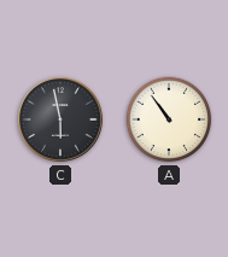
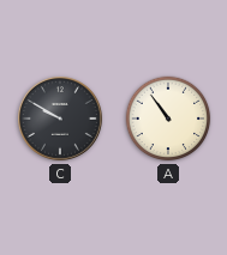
C: 5:58 -> 9:50
